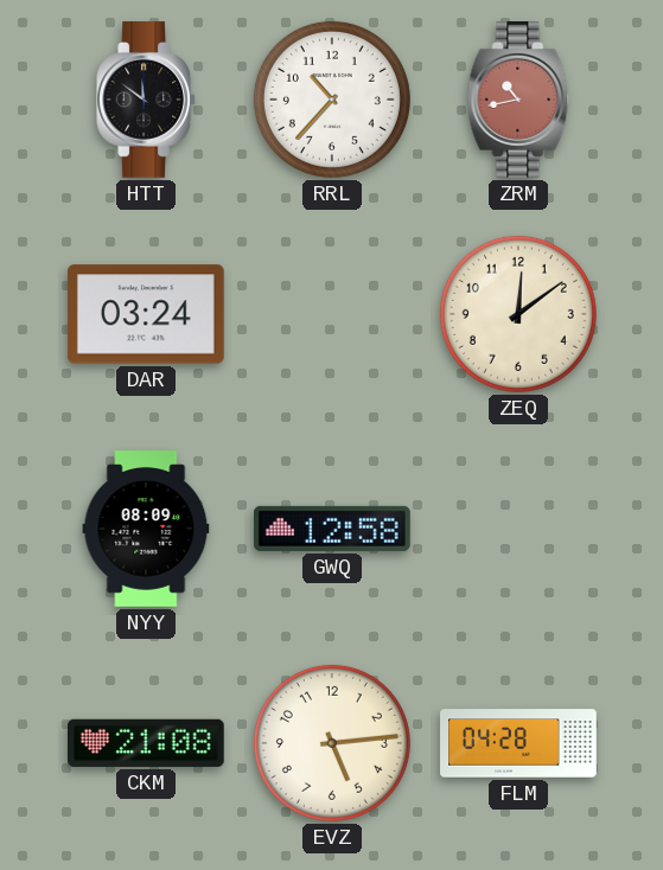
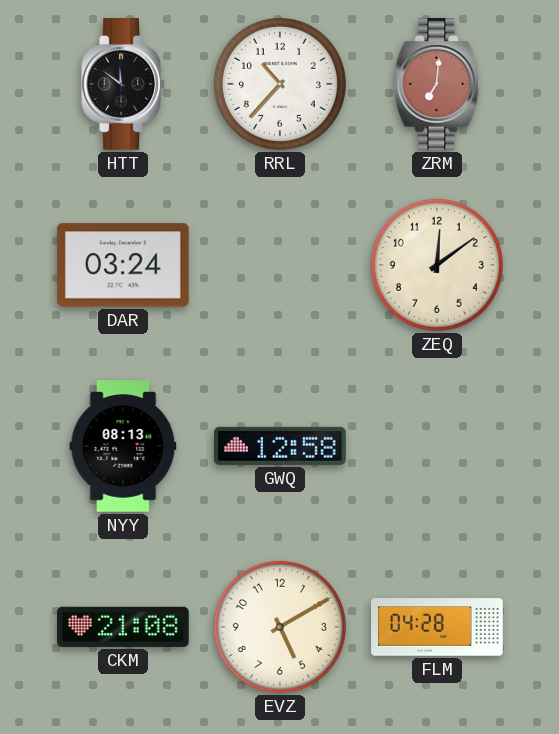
ZRM: 10:43 -> 7:01
NYY: 08:09 -> 08:13
EVZ: 5:14 -> 5:10
